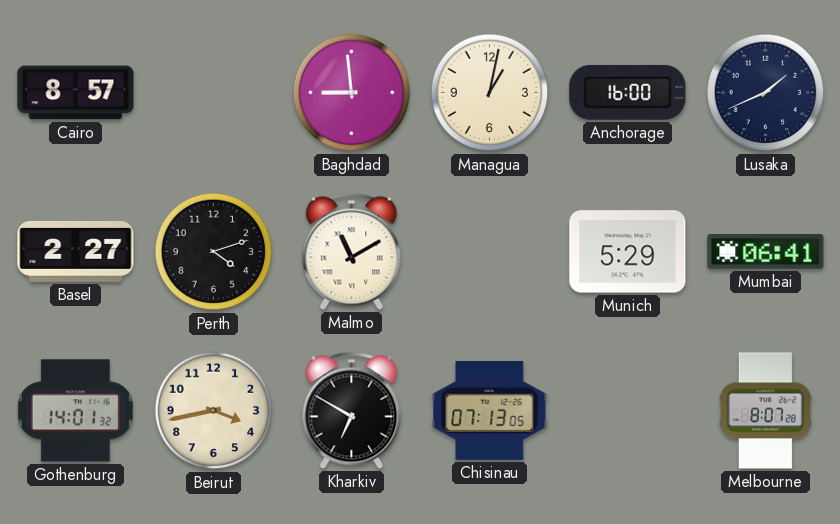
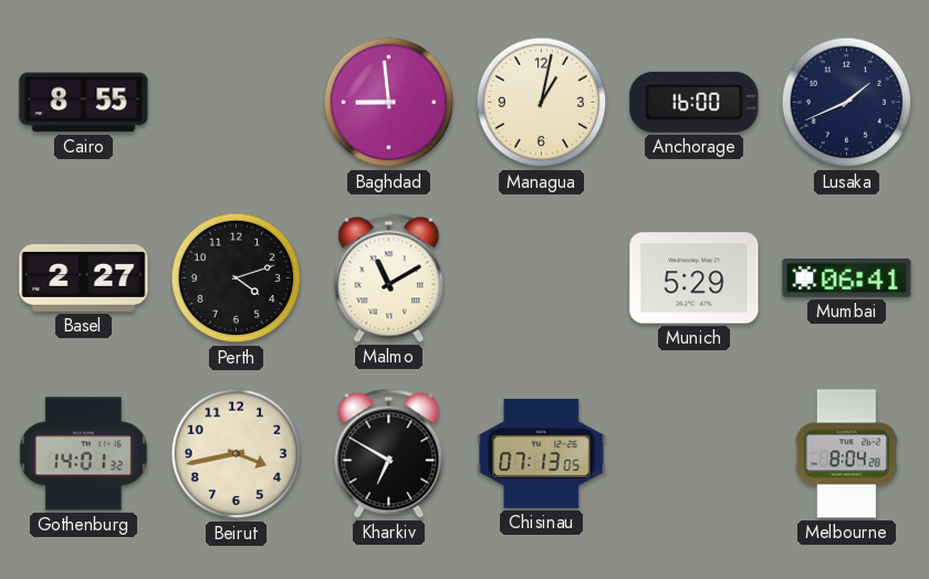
Cairo: 8:57 -> 8:55
Melbourne: 8:07 -> 8:04
